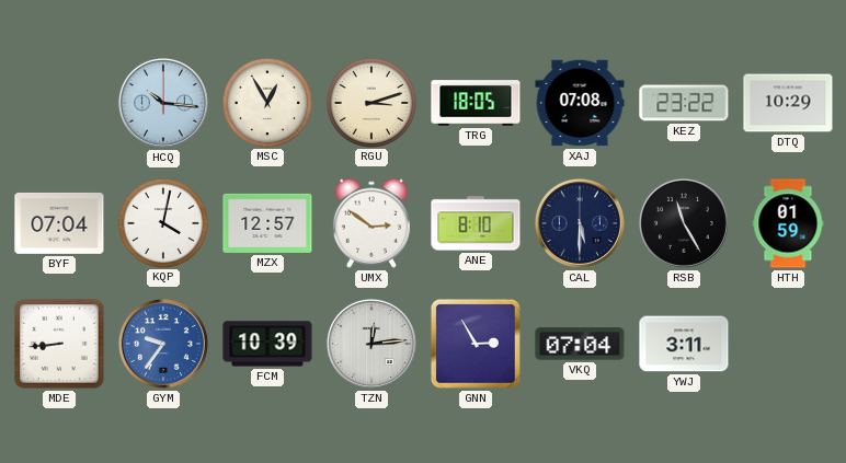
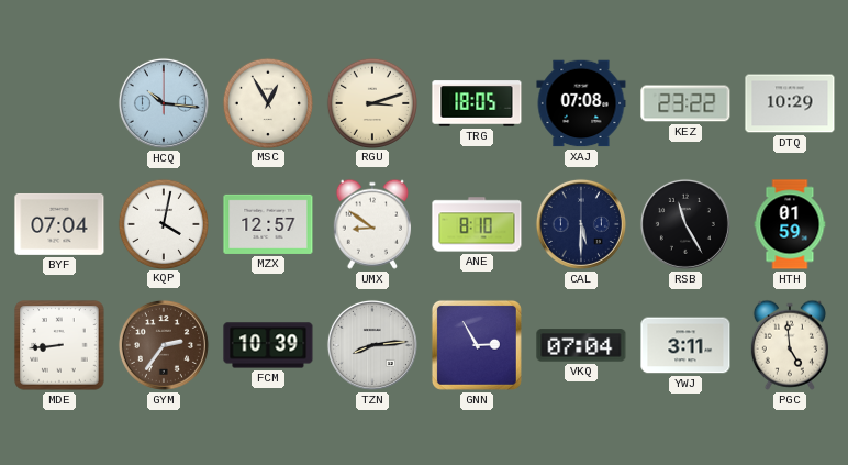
UMX: 2:51 -> 8:51
GYM: 9:36 -> 2:36
GYM dial: blue -> brown
TZN: 12:14 -> 8:14
PGC: none -> 4:59
